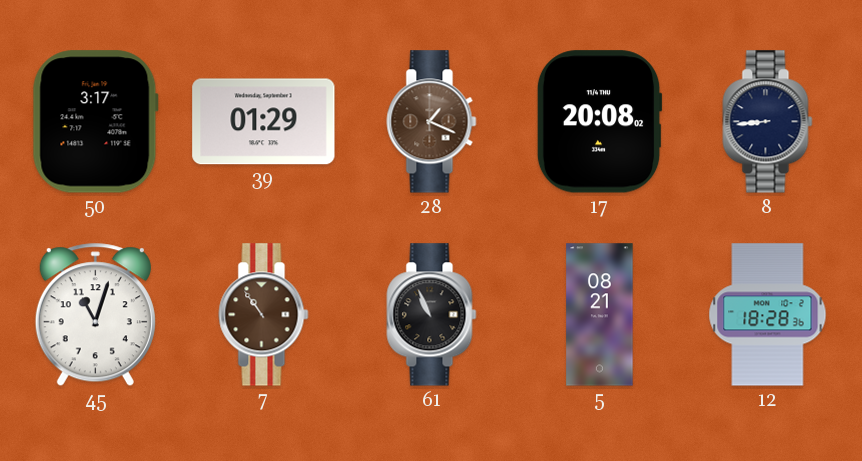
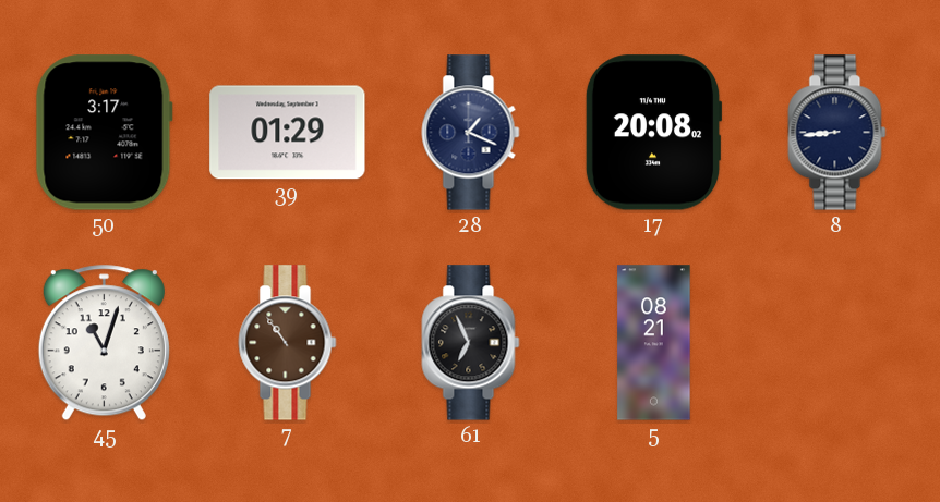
28 dial: brown -> navy
61: 10:56 -> 6:56
12: 18:28 -> none
